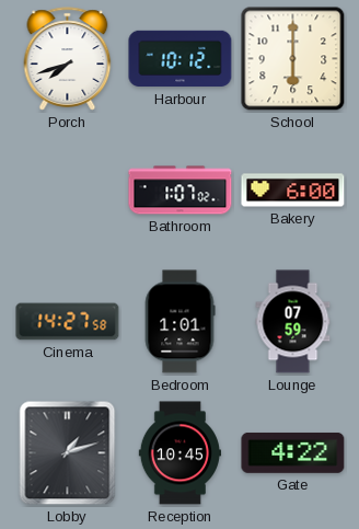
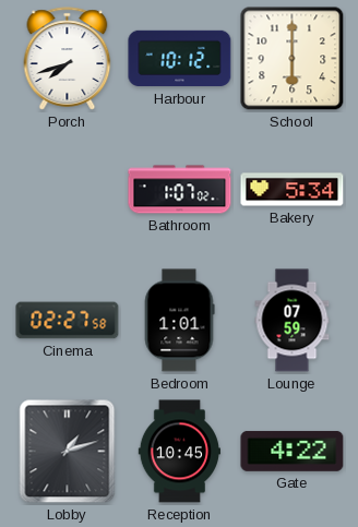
Bakery: 6:00 -> 5:34
Cinema: 14:27 -> 02:27
